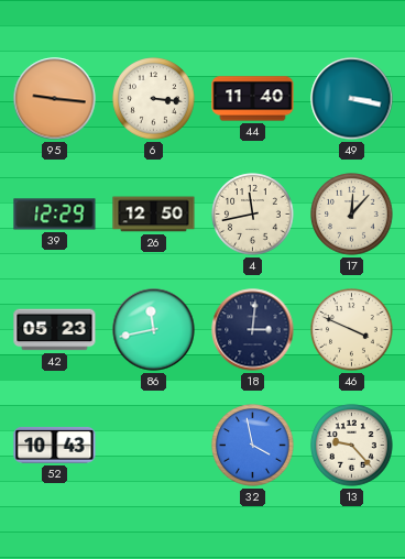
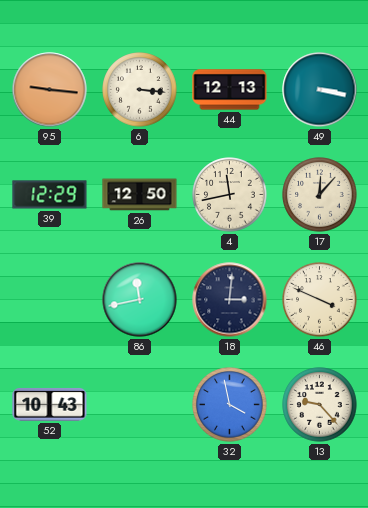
44: 11:40 -> 12:13
42: 05:23 -> none
